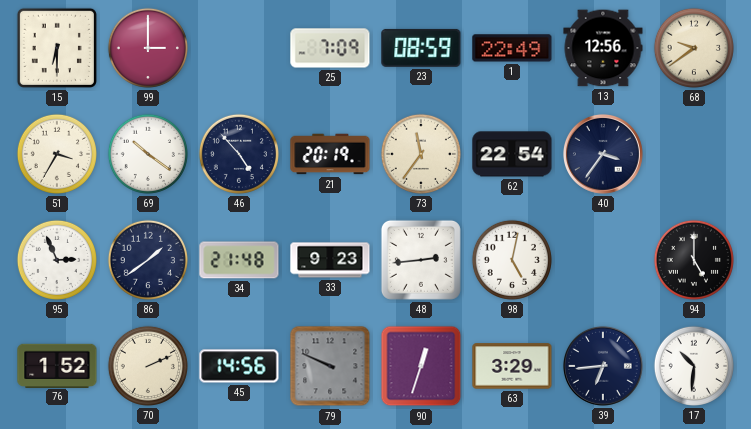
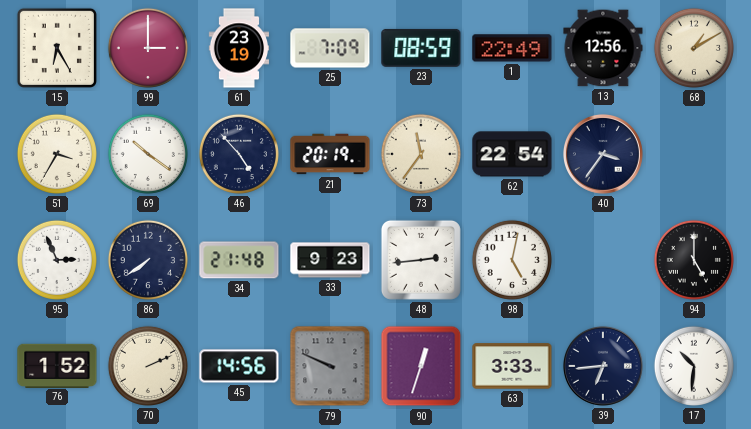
15: 6:30 -> 6:25
61: none -> 23:19
68: 9:39 -> 1:10
86: 1:39 -> 7:39
63: 3:29 -> 3:33
